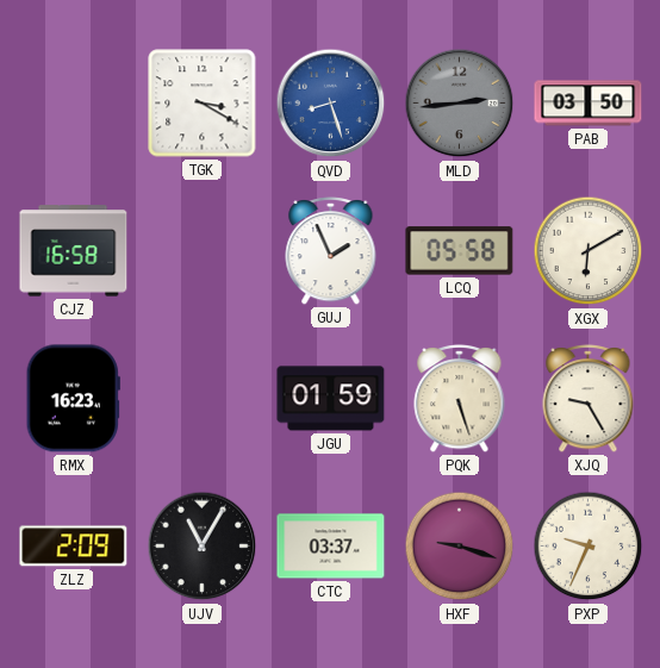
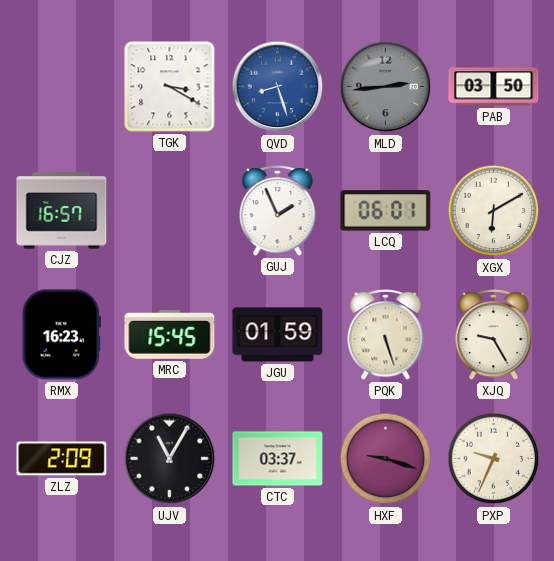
CJZ: 16:58 -> 16:57
LCQ: 05:58 -> 06:01
MRC: none -> 15:45
